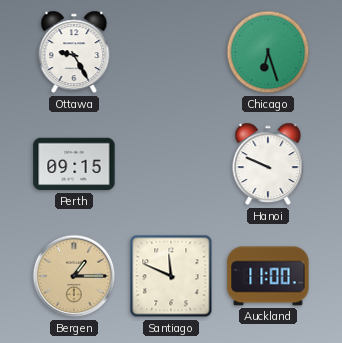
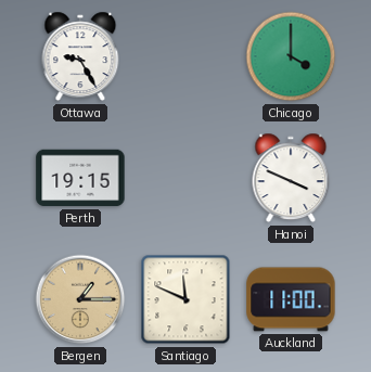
Chicago: 6:27 -> 4:00
Perth: 09:15 -> 19:15
Hanoi: 9:49 -> 3:49
